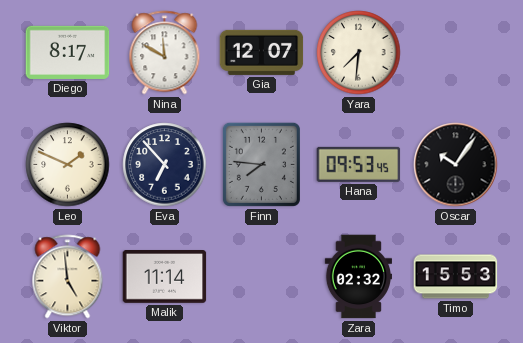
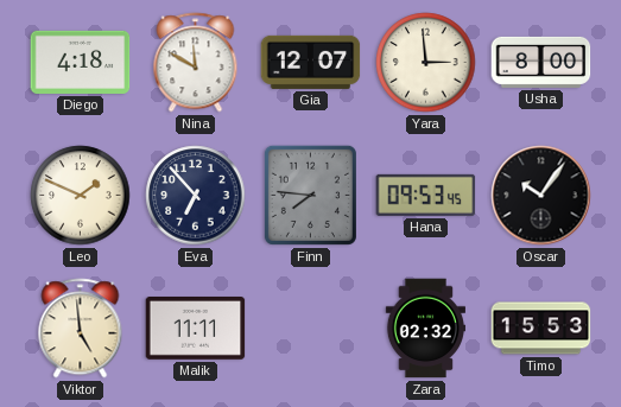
Diego: 8:17 -> 4:18
Yara: 7:31 -> 2:59
Usha: none -> 8:00
Malik: 11:14 -> 11:11
